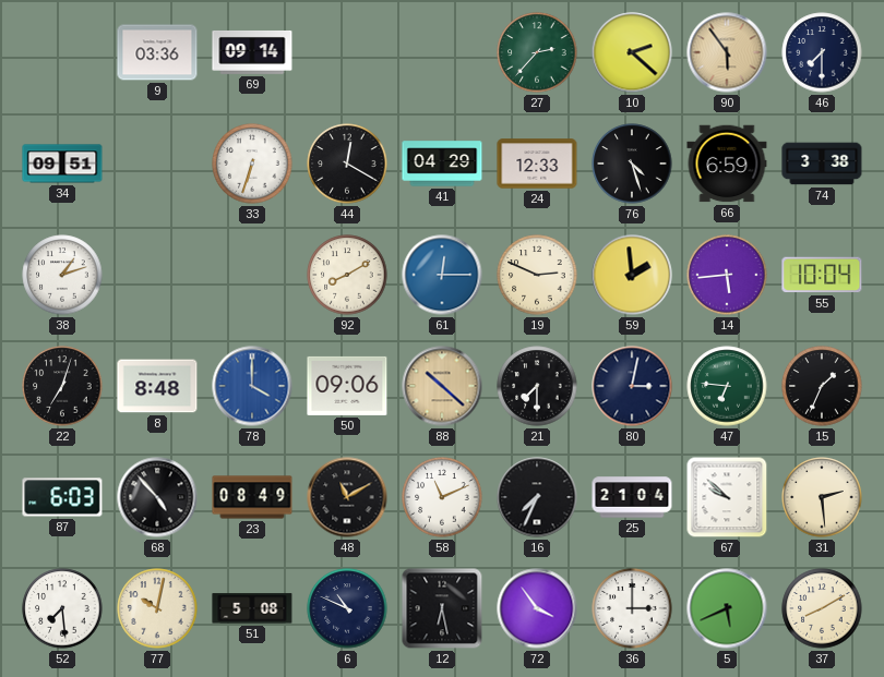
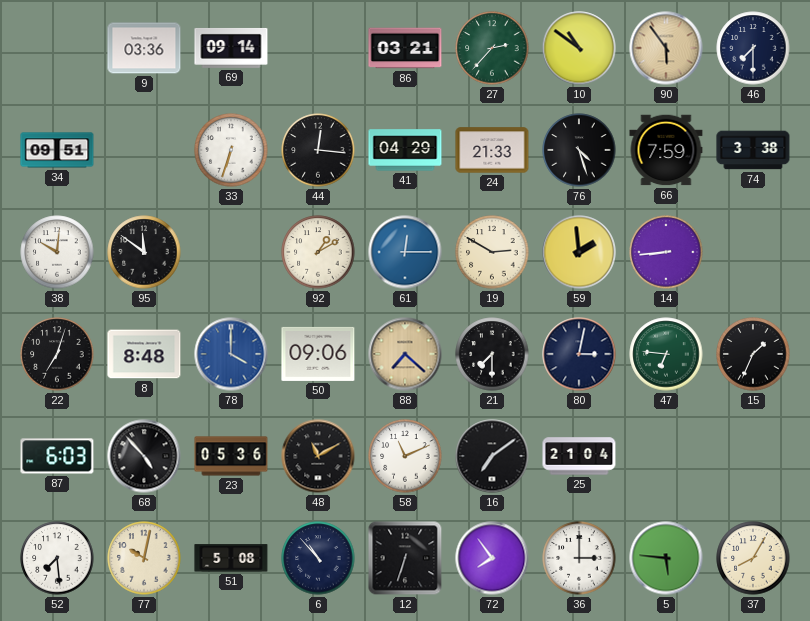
86: none -> 03:21
10: 2:22 -> 10:51
44: 12:20 -> 12:16
24: 12:33 -> 21:33
66: 6:59 -> 7:59
38: 1:12 -> 10:01
95: none -> 11:51
92: 8:10 -> 1:10
19: 2:49 -> 2:50
14: 5:44 -> 8:44
55: 10:04 -> none
88: 10:22 -> 7:22
23: 08:49 -> 05:36
16: 7:34 -> 7:09
67: 9:52 -> none
31: 2:29 -> none
6: 10:49 -> 10:53
12: 6:28 -> 6:33
72: 3:54 -> 7:54
5: 5:41 -> 5:46
37: 8:10 -> 8:05
